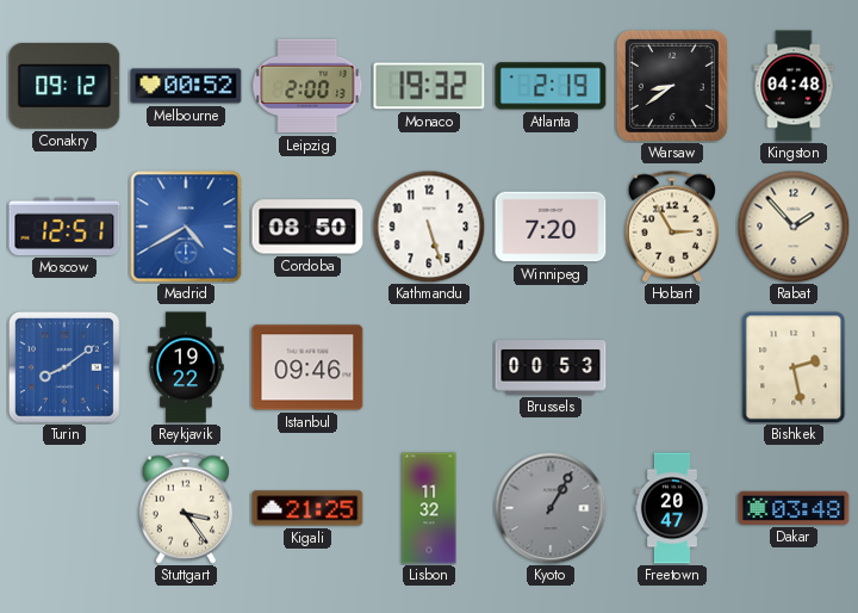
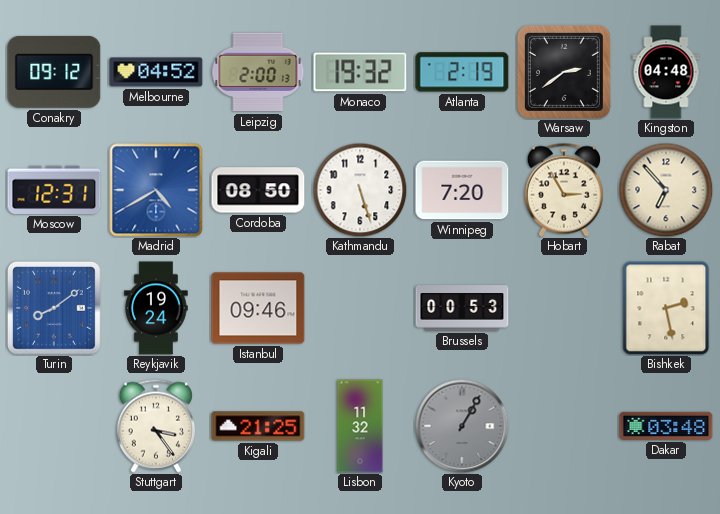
Melbourne: 00:52 -> 04:52
Warsaw: 8:39 -> 2:39
Moscow: 12:51 -> 12:31
Rabat: 1:53 -> 6:53
Reykjavik: 19:22 -> 19:24
Freetown: 20:47 -> none
